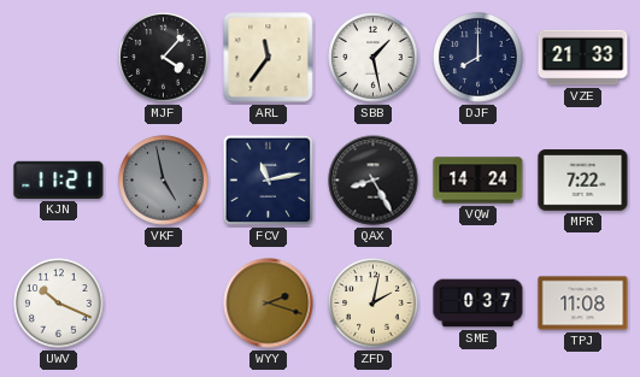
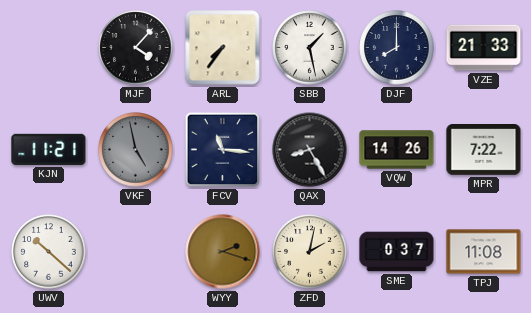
ARL: 11:36 -> 7:36
FCV: 11:13 -> 11:16
VQW: 14:24 -> 14:26
UWV: 10:19 -> 10:22
